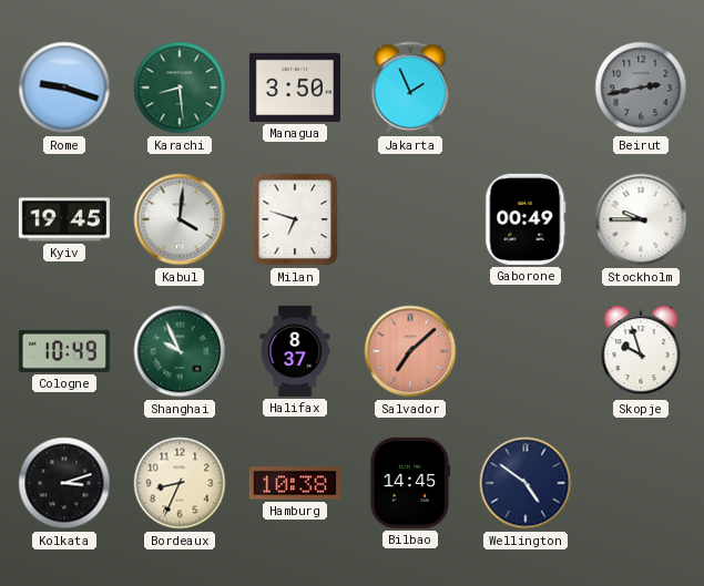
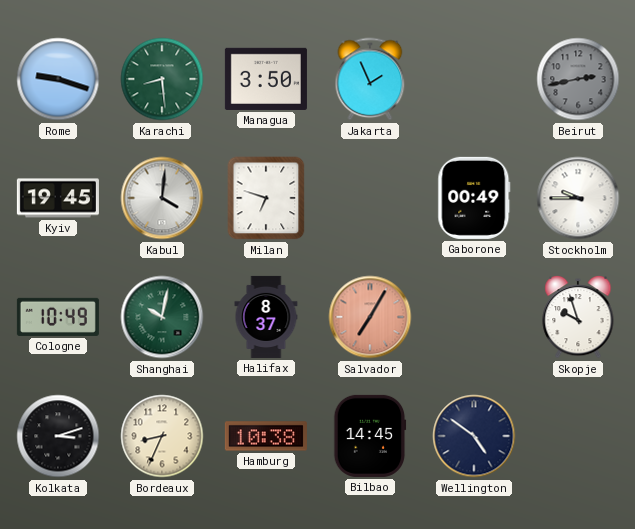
Shanghai: 9:56 -> 10:02
Salvador: 7:08 -> 7:05
